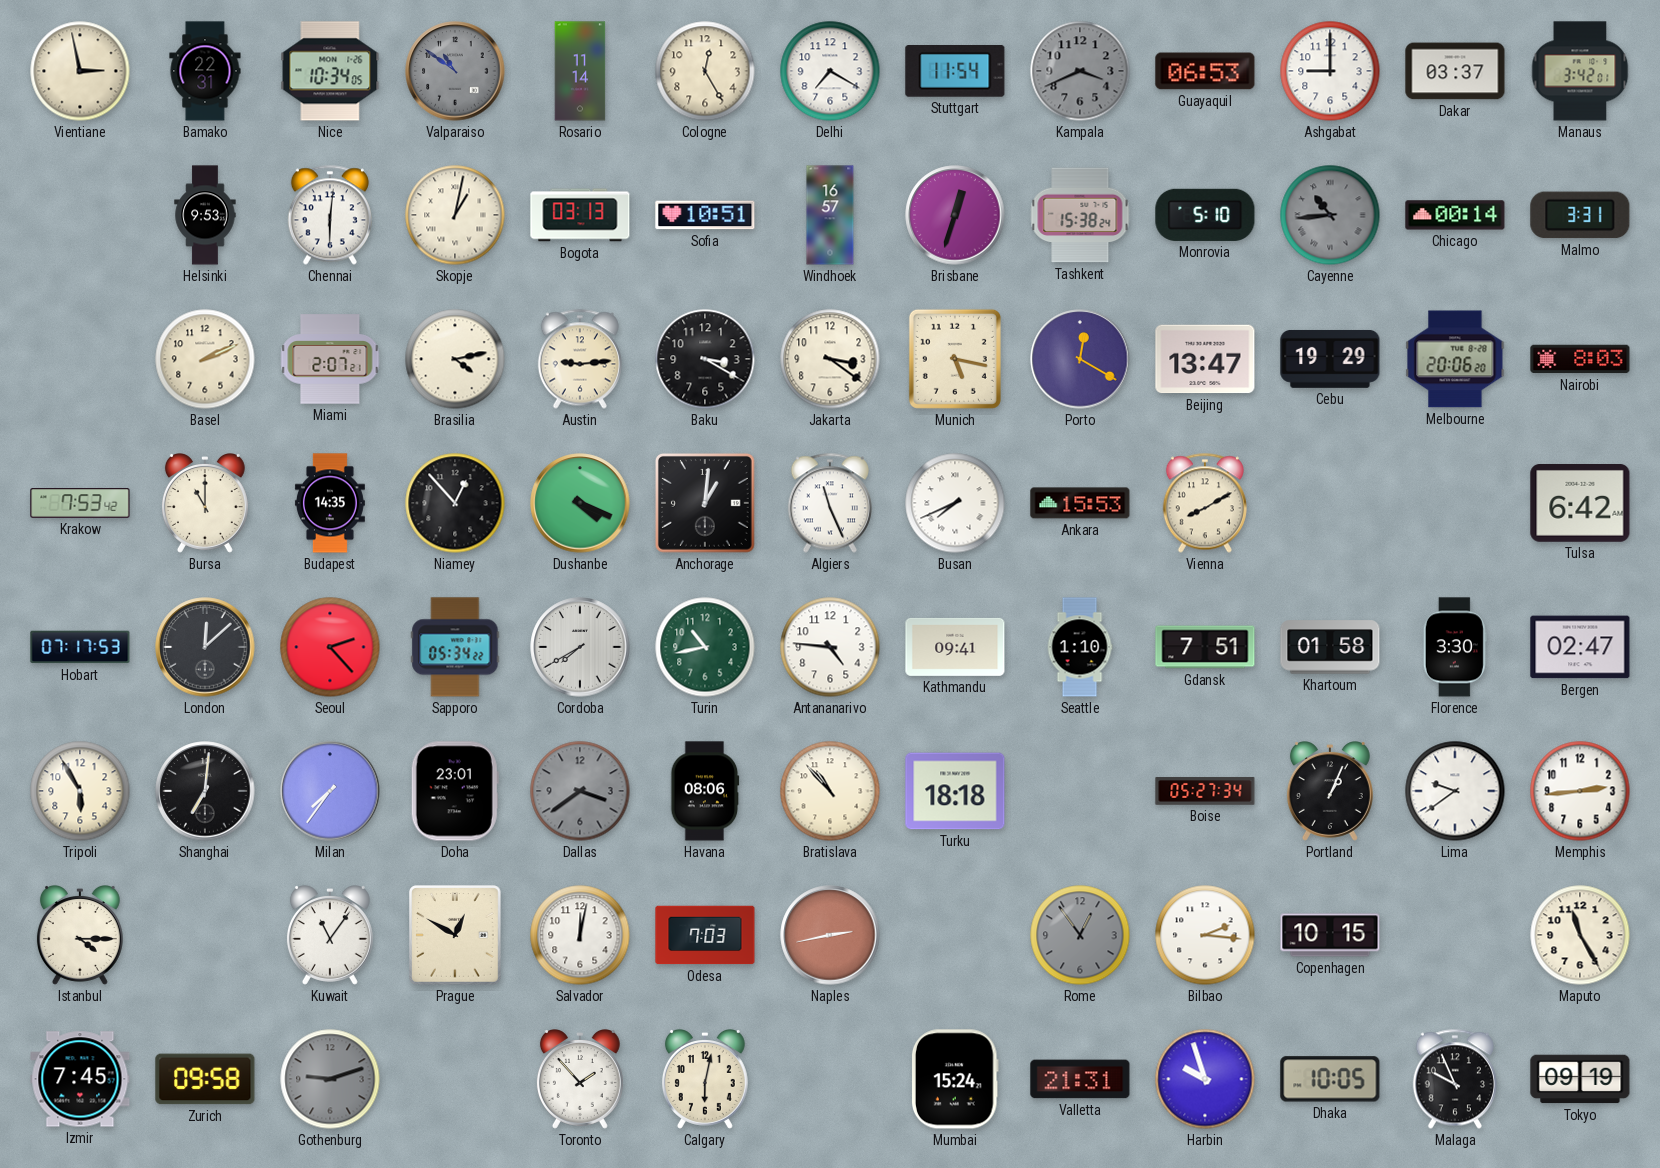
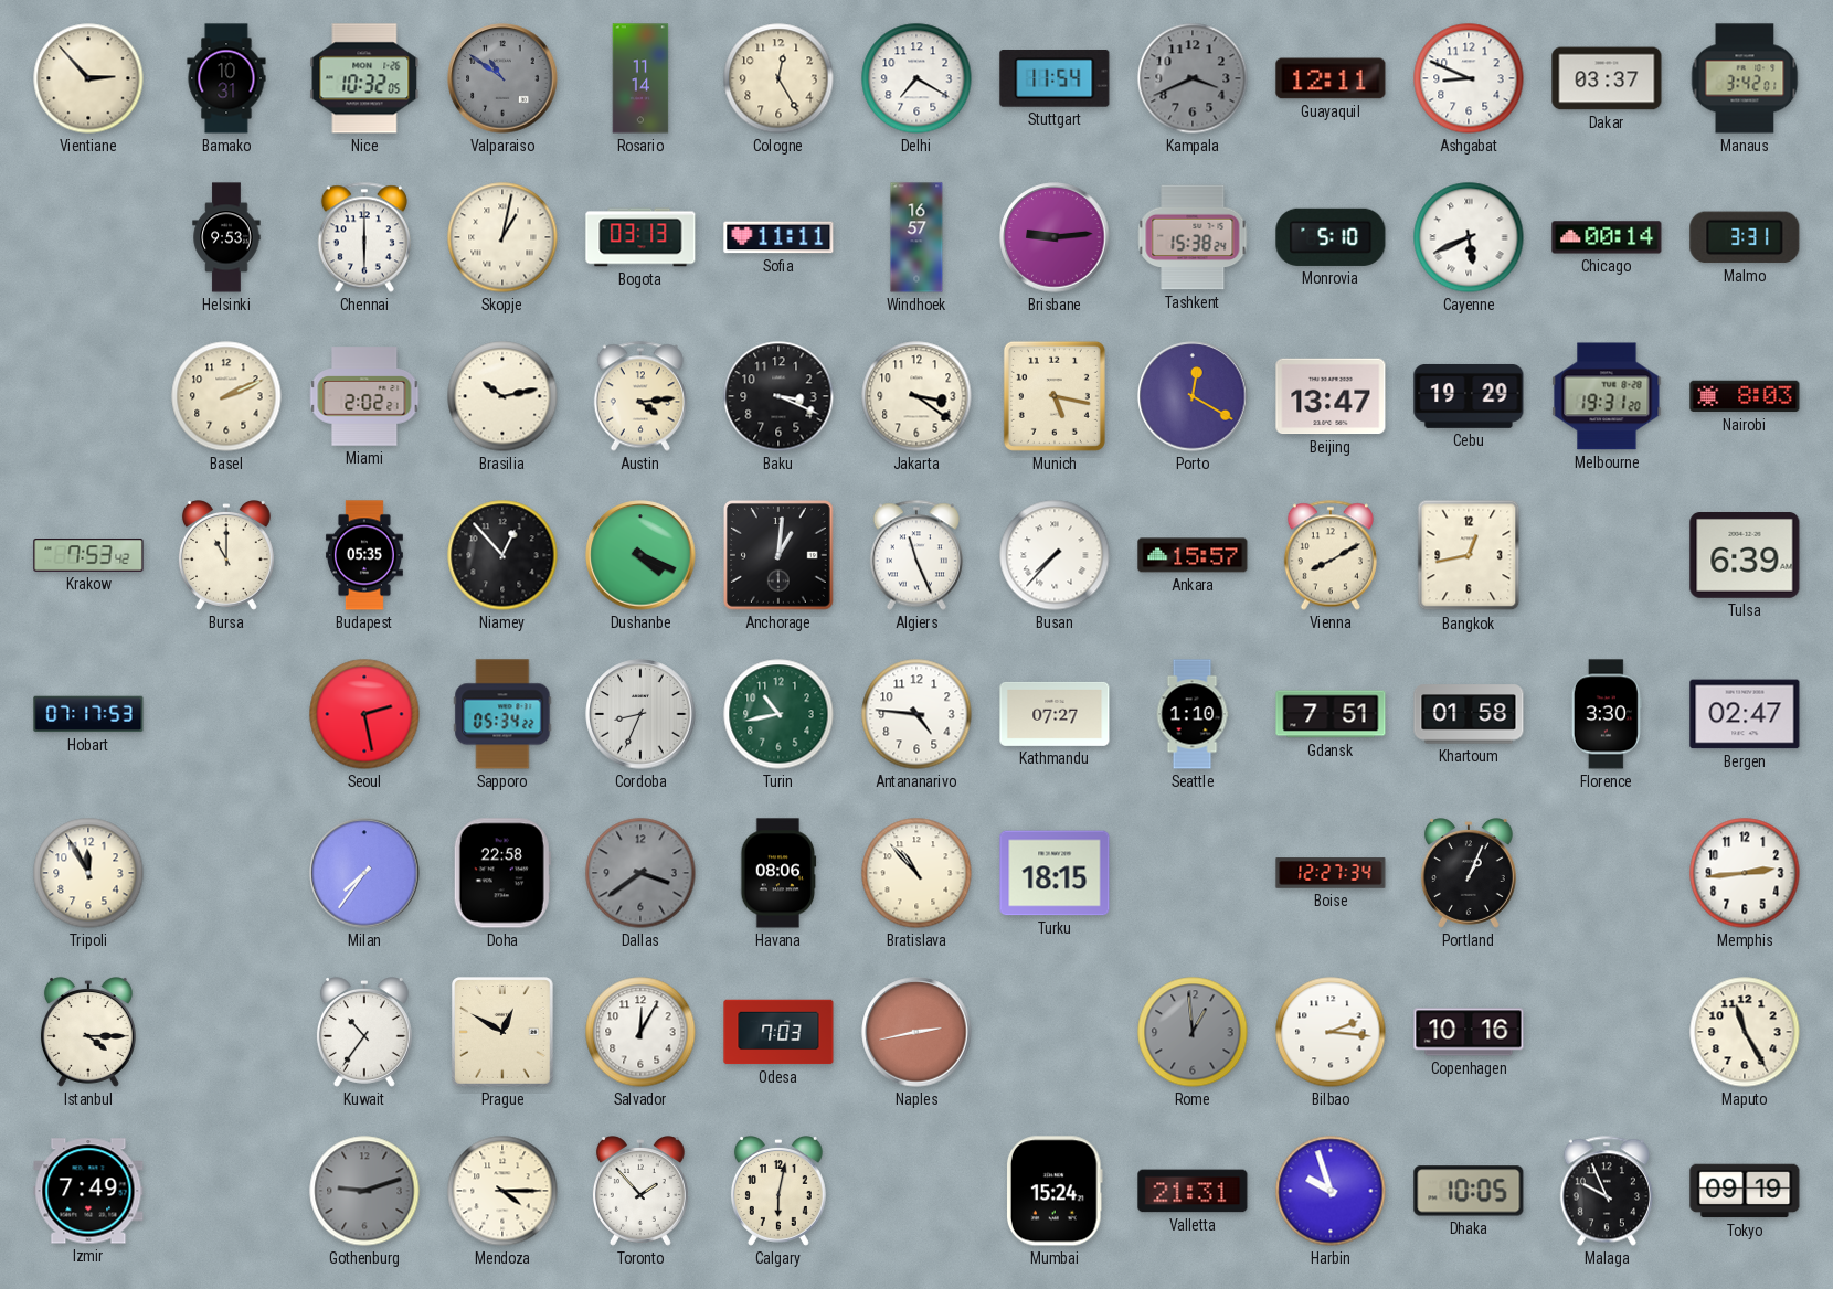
Vientiane: 2:58 -> 2:53
Bamako: 22:31 -> 10:31
Nice: 10:34 -> 10:32
Guayaquil: 06:53 -> 12:11
Ashgabat: 9:00 -> 8:49
Chennai: 6:01 -> 6:00
Sofia: 10:51 -> 11:11
Brisbane: 12:33 -> 9:14
Cayenne: 10:44 -> 5:41
Cayenne dial: grey -> white
Miami: 2:07 -> 2:02
Brasilia: 4:13 -> 10:13
Austin: 9:14 -> 4:14
Baku: 3:20 -> 3:19
Melbourne: 20:06 -> 19:31
Budapest: 14:35 -> 05:35
Busan: 7:41 -> 7:37
Ankara: 15:53 -> 15:57
Bangkok: none -> 12:43
Tulsa: 6:42 -> 6:39
London: 12:08 -> none
Seoul: 2:23 -> 2:28
Cordoba: 7:40 -> 8:34
Kathmandu: 09:41 -> 07:27
Tripoli: 5:55 -> 11:55
Shanghai: 7:01 -> none
Doha: 23:01 -> 22:58
Turku: 18:18 -> 18:15
Boise: 05:27 -> 12:27
Lima: 9:39 -> none
Kuwait: 11:06 -> 10:36
Salvador: 12:02 -> 12:05
Rome: 12:54 -> 12:59
Copenhagen: 10:15 -> 10:16
Izmir: 7:45 -> 7:49
Zurich: 09:58 -> none
Mendoza: none -> 4:15
